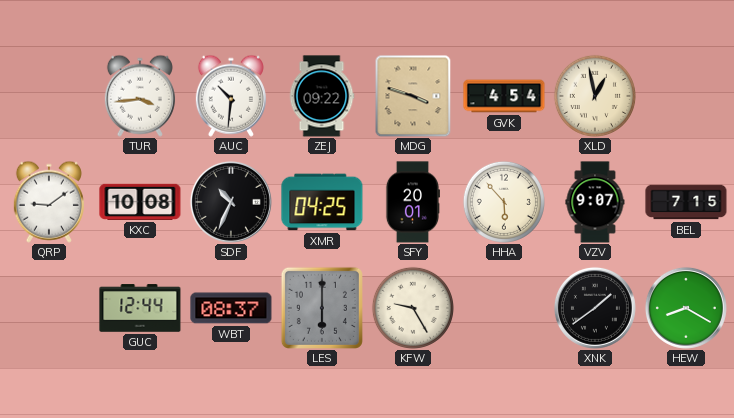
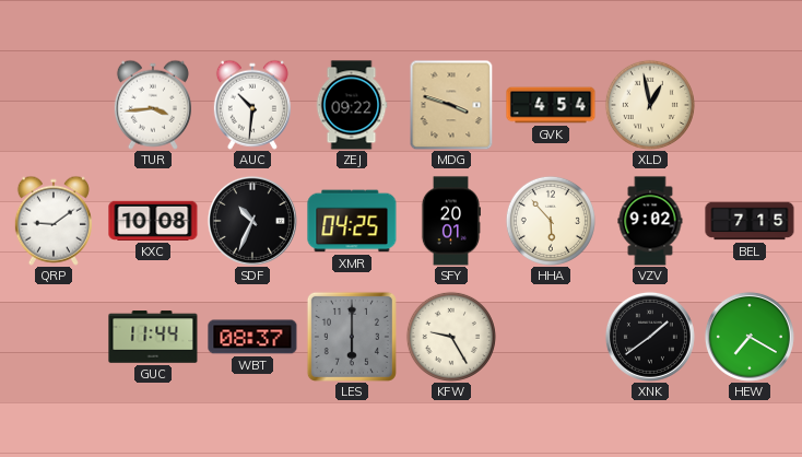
VZV: 9:07 -> 9:02
GUC: 12:44 -> 11:44
HEW: 8:20 -> 7:20
